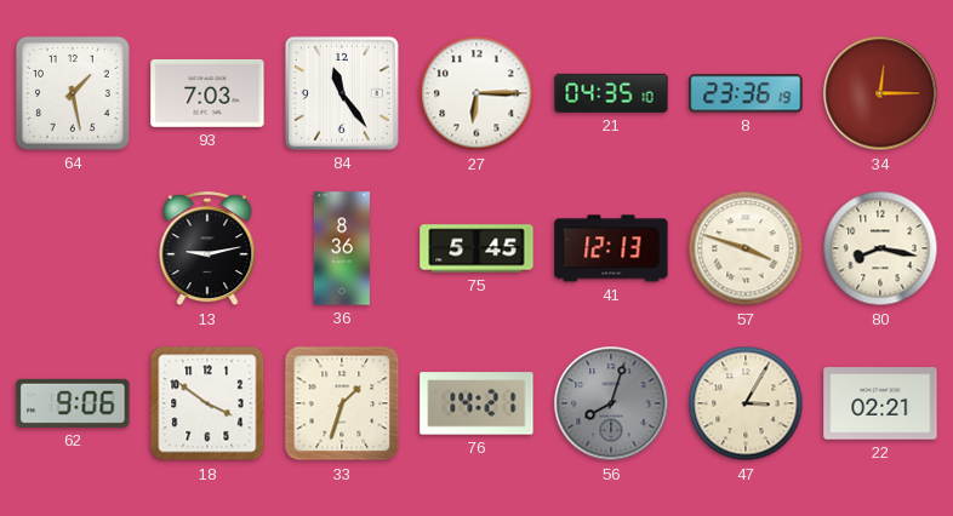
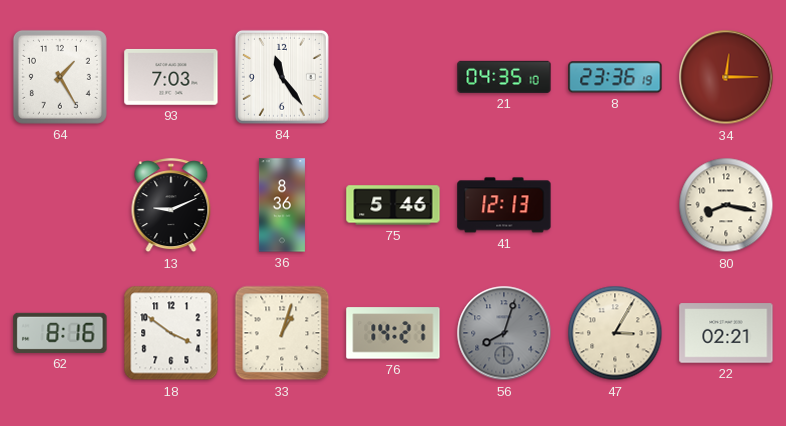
64: 1:28 -> 1:25
27: 6:15 -> none
13: 9:13 -> 9:11
75: 5:45 -> 5:46
57: 3:48 -> none
62: 9:06 -> 8:16
33: 1:33 -> 1:03
